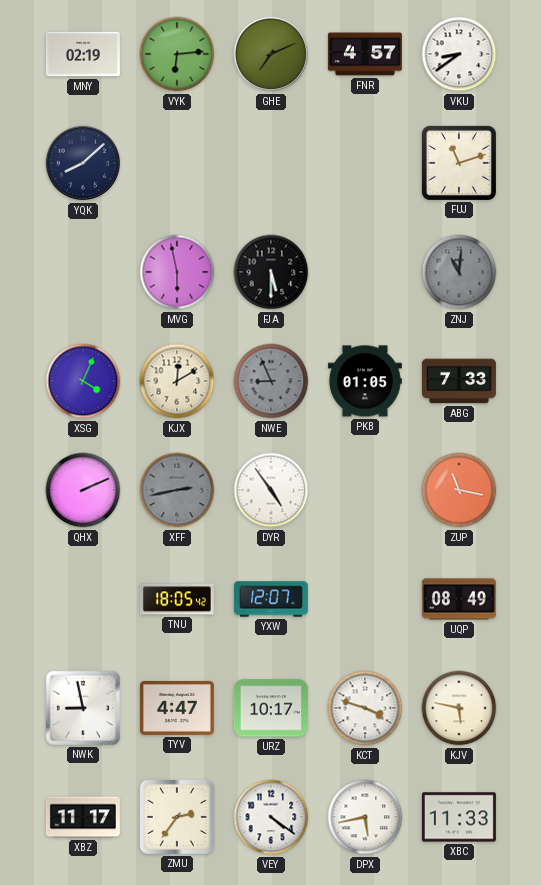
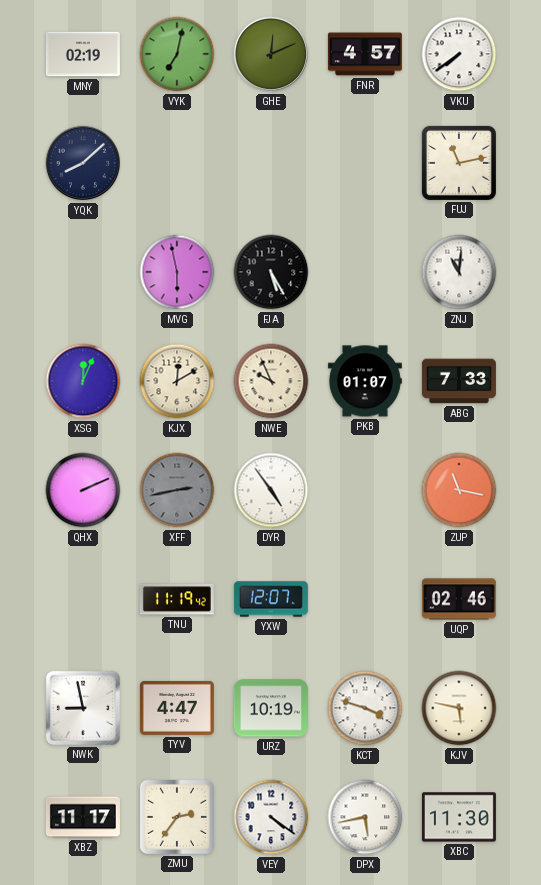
VYK: 6:14 -> 7:02
GHE: 7:11 -> 12:11
VKU: 8:39 -> 7:39
FUJ: 11:12 -> 11:13
FJA: 5:30 -> 5:25
ZNJ dial: grey -> white
XSG: 4:04 -> 12:04
NWE: 8:56 -> 9:56
NWE dial: grey -> cream
PKB: 01:05 -> 01:07
TNU: 18:05 -> 11:19
UQP: 08:49 -> 02:46
URZ: 10:17 -> 10:19
XBC: 11:33 -> 11:30
